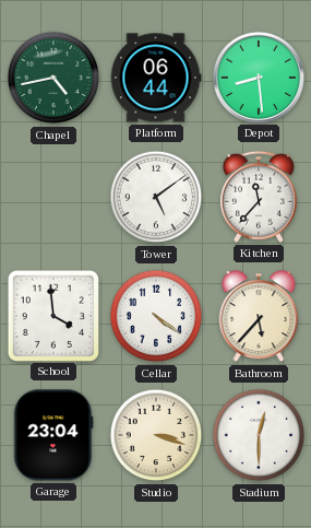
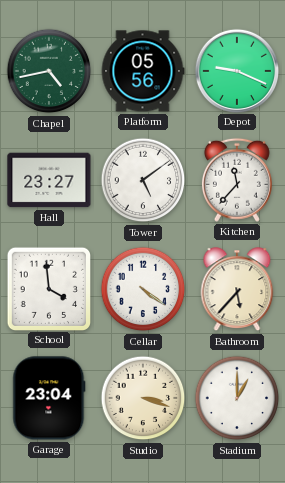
Platform: 06:44 -> 05:56
Depot: 8:29 -> 9:19
Hall: none -> 23:27
Stadium: 12:30 -> 1:00
